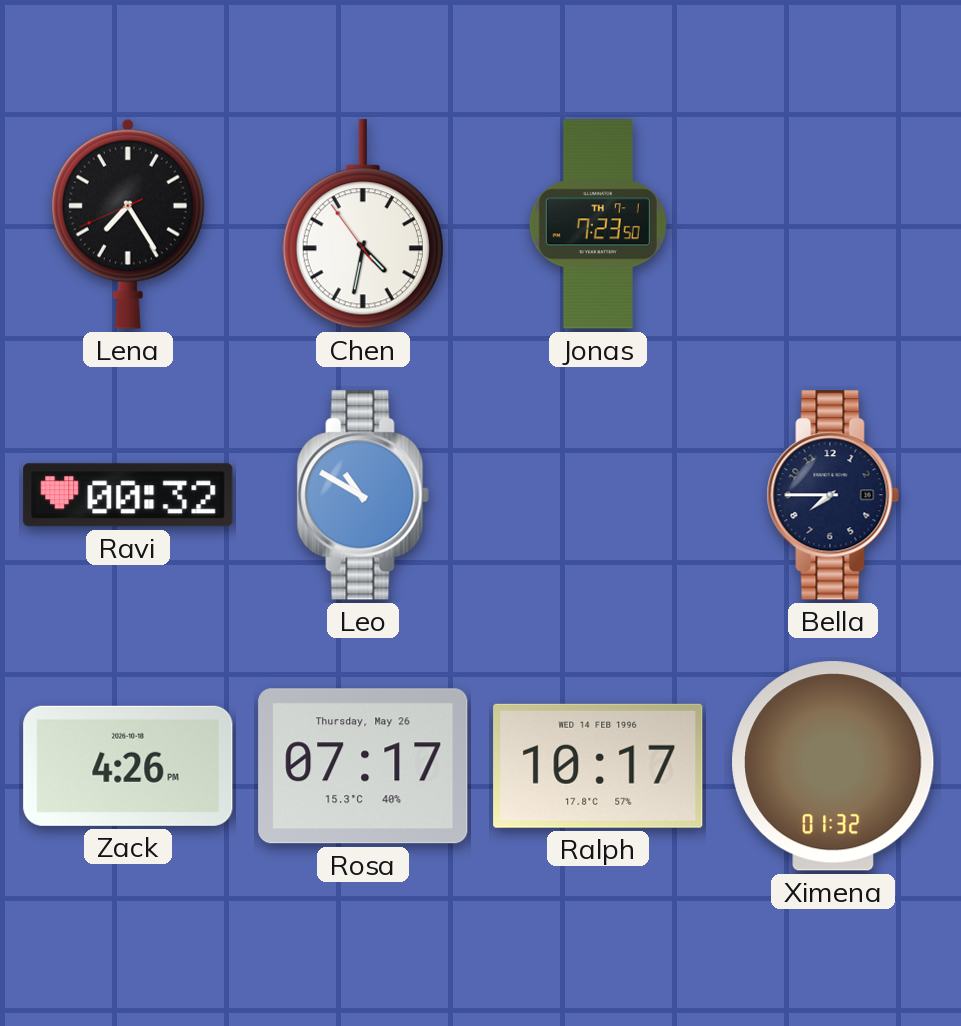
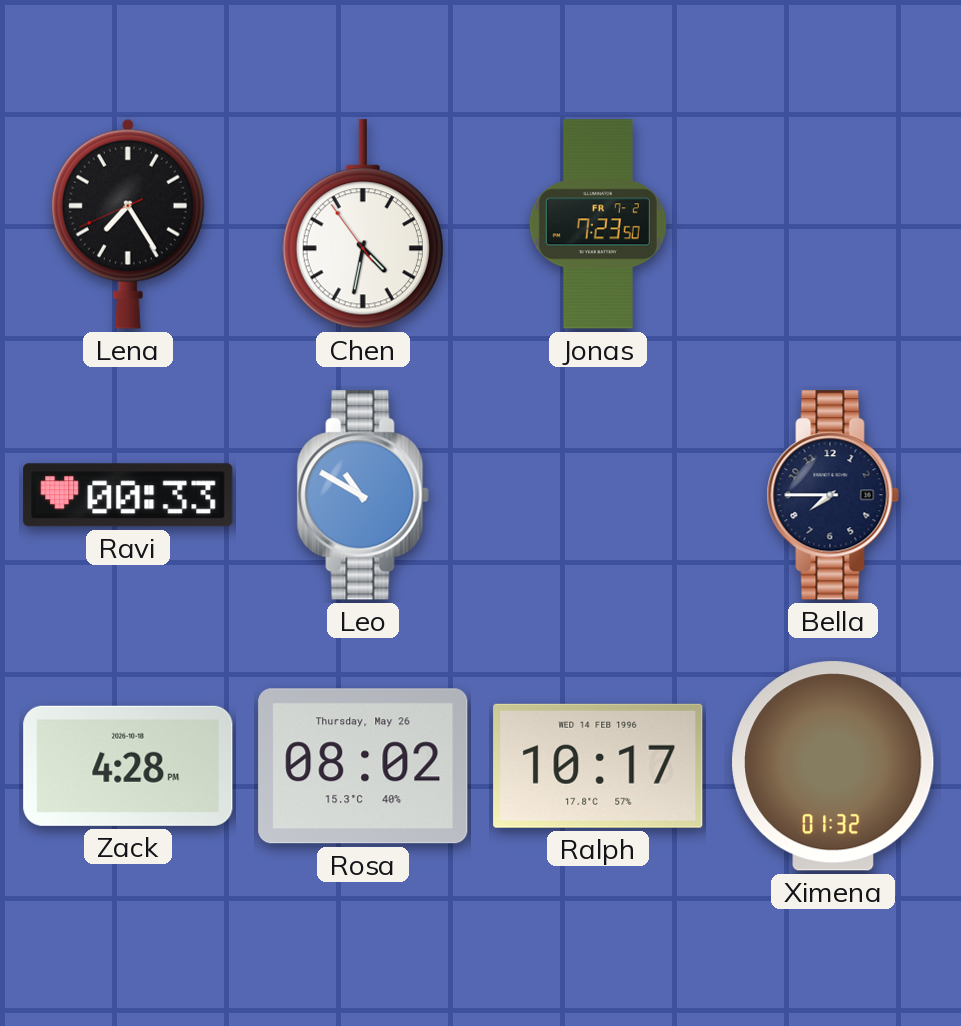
Jonas date: TH 7-1 -> FR 7-2
Ravi: 00:32 -> 00:33
Zack: 4:26 -> 4:28
Rosa: 07:17 -> 08:02
